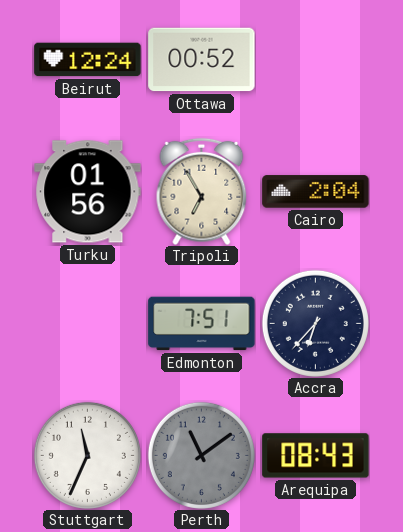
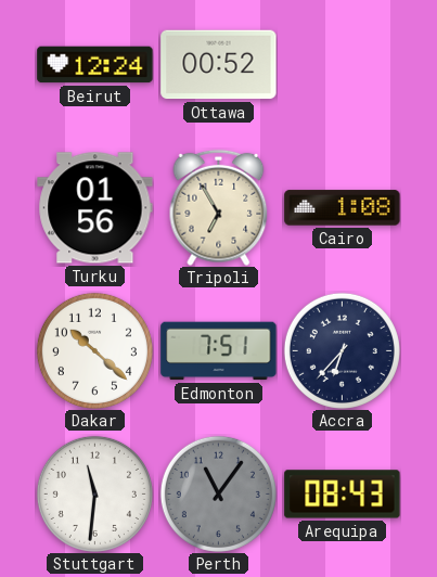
Cairo: 2:04 -> 1:08
Dakar: none -> 10:22
Stuttgart: 11:34 -> 11:31
Perth: 11:09 -> 11:06
